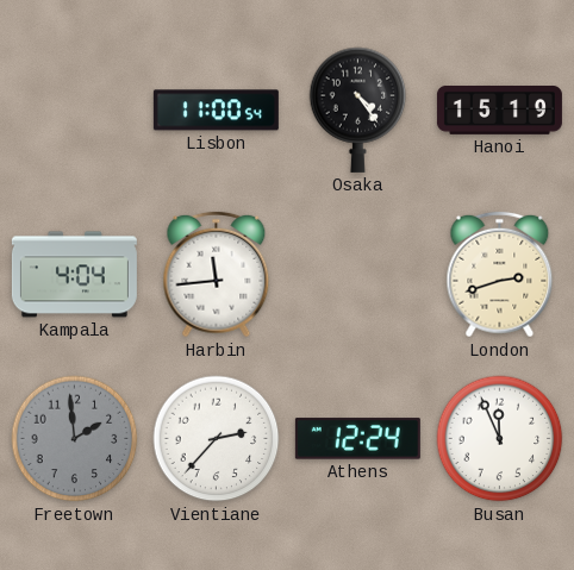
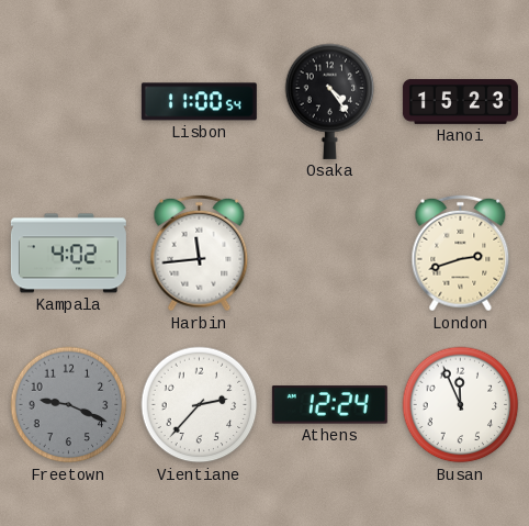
Hanoi: 15:19 -> 15:23
Kampala: 4:04 -> 4:02
Freetown: 1:59 -> 9:19
